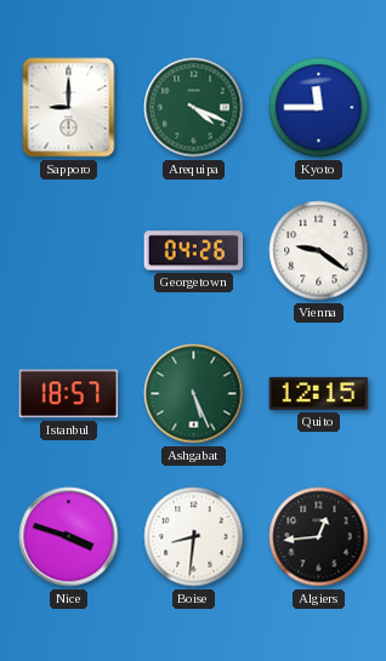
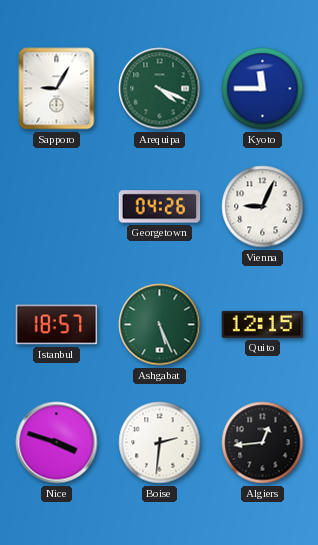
Sapporo: 9:00 -> 9:05
Vienna: 9:21 -> 9:04
Boise: 8:31 -> 2:31
